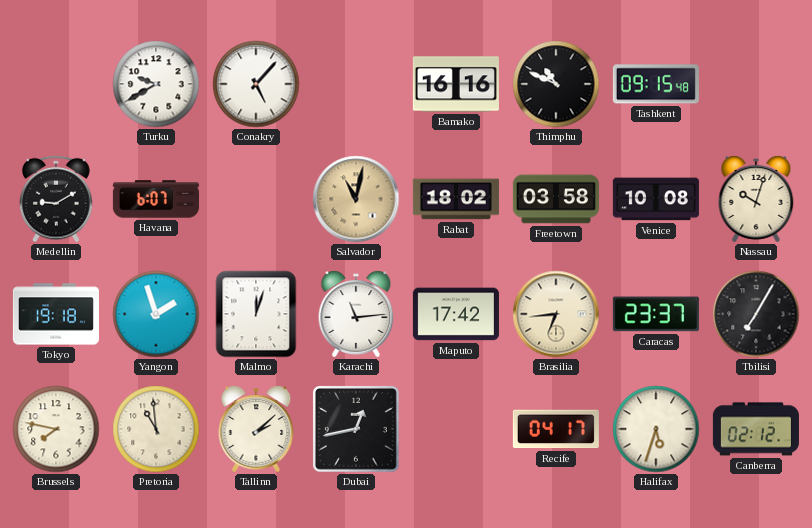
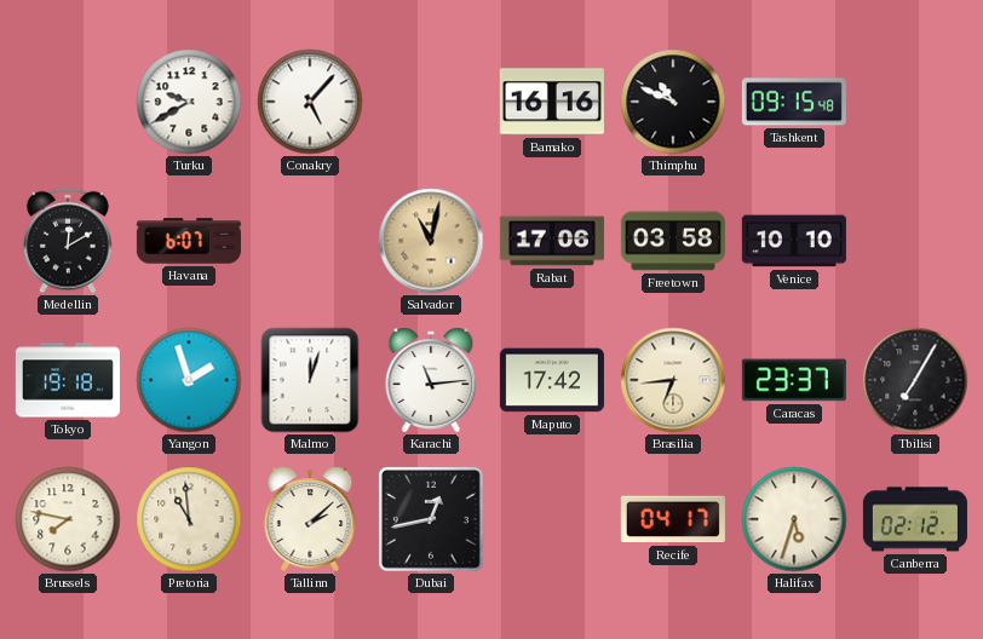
Medellin: 9:10 -> 12:10
Rabat: 18:02 -> 17:06
Venice: 10:08 -> 10:10
Nassau: 10:03 -> none
